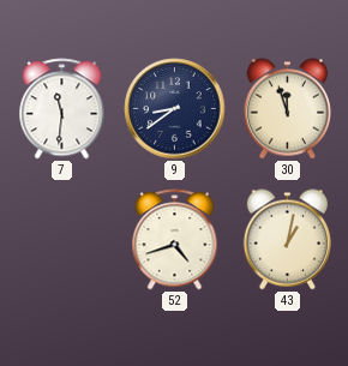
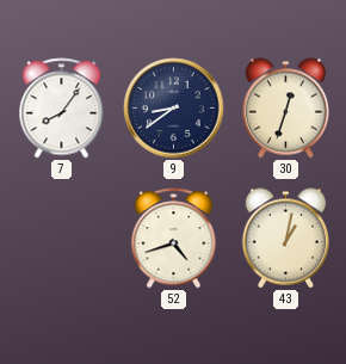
7: 11:31 -> 8:06
30: 11:57 -> 12:33
